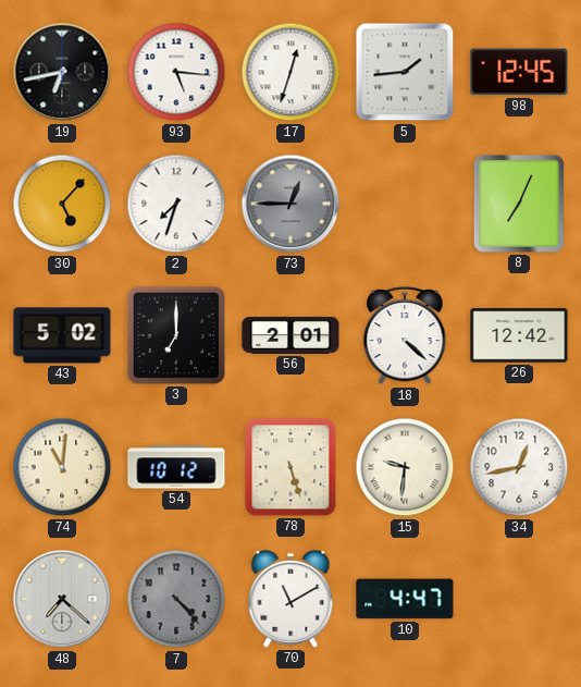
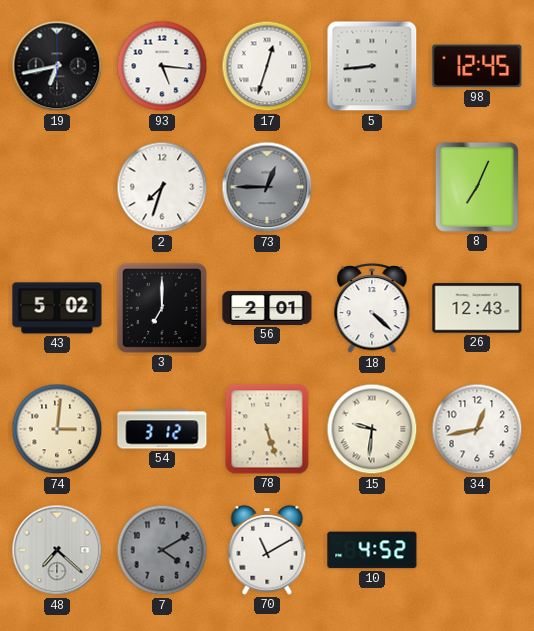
5: 1:44 -> 8:44
30: 5:07 -> none
26: 12:42 -> 12:43
74: 11:01 -> 3:01
54: 10:12 -> 3:12
7: 4:23 -> 4:10
10: 4:47 -> 4:52
